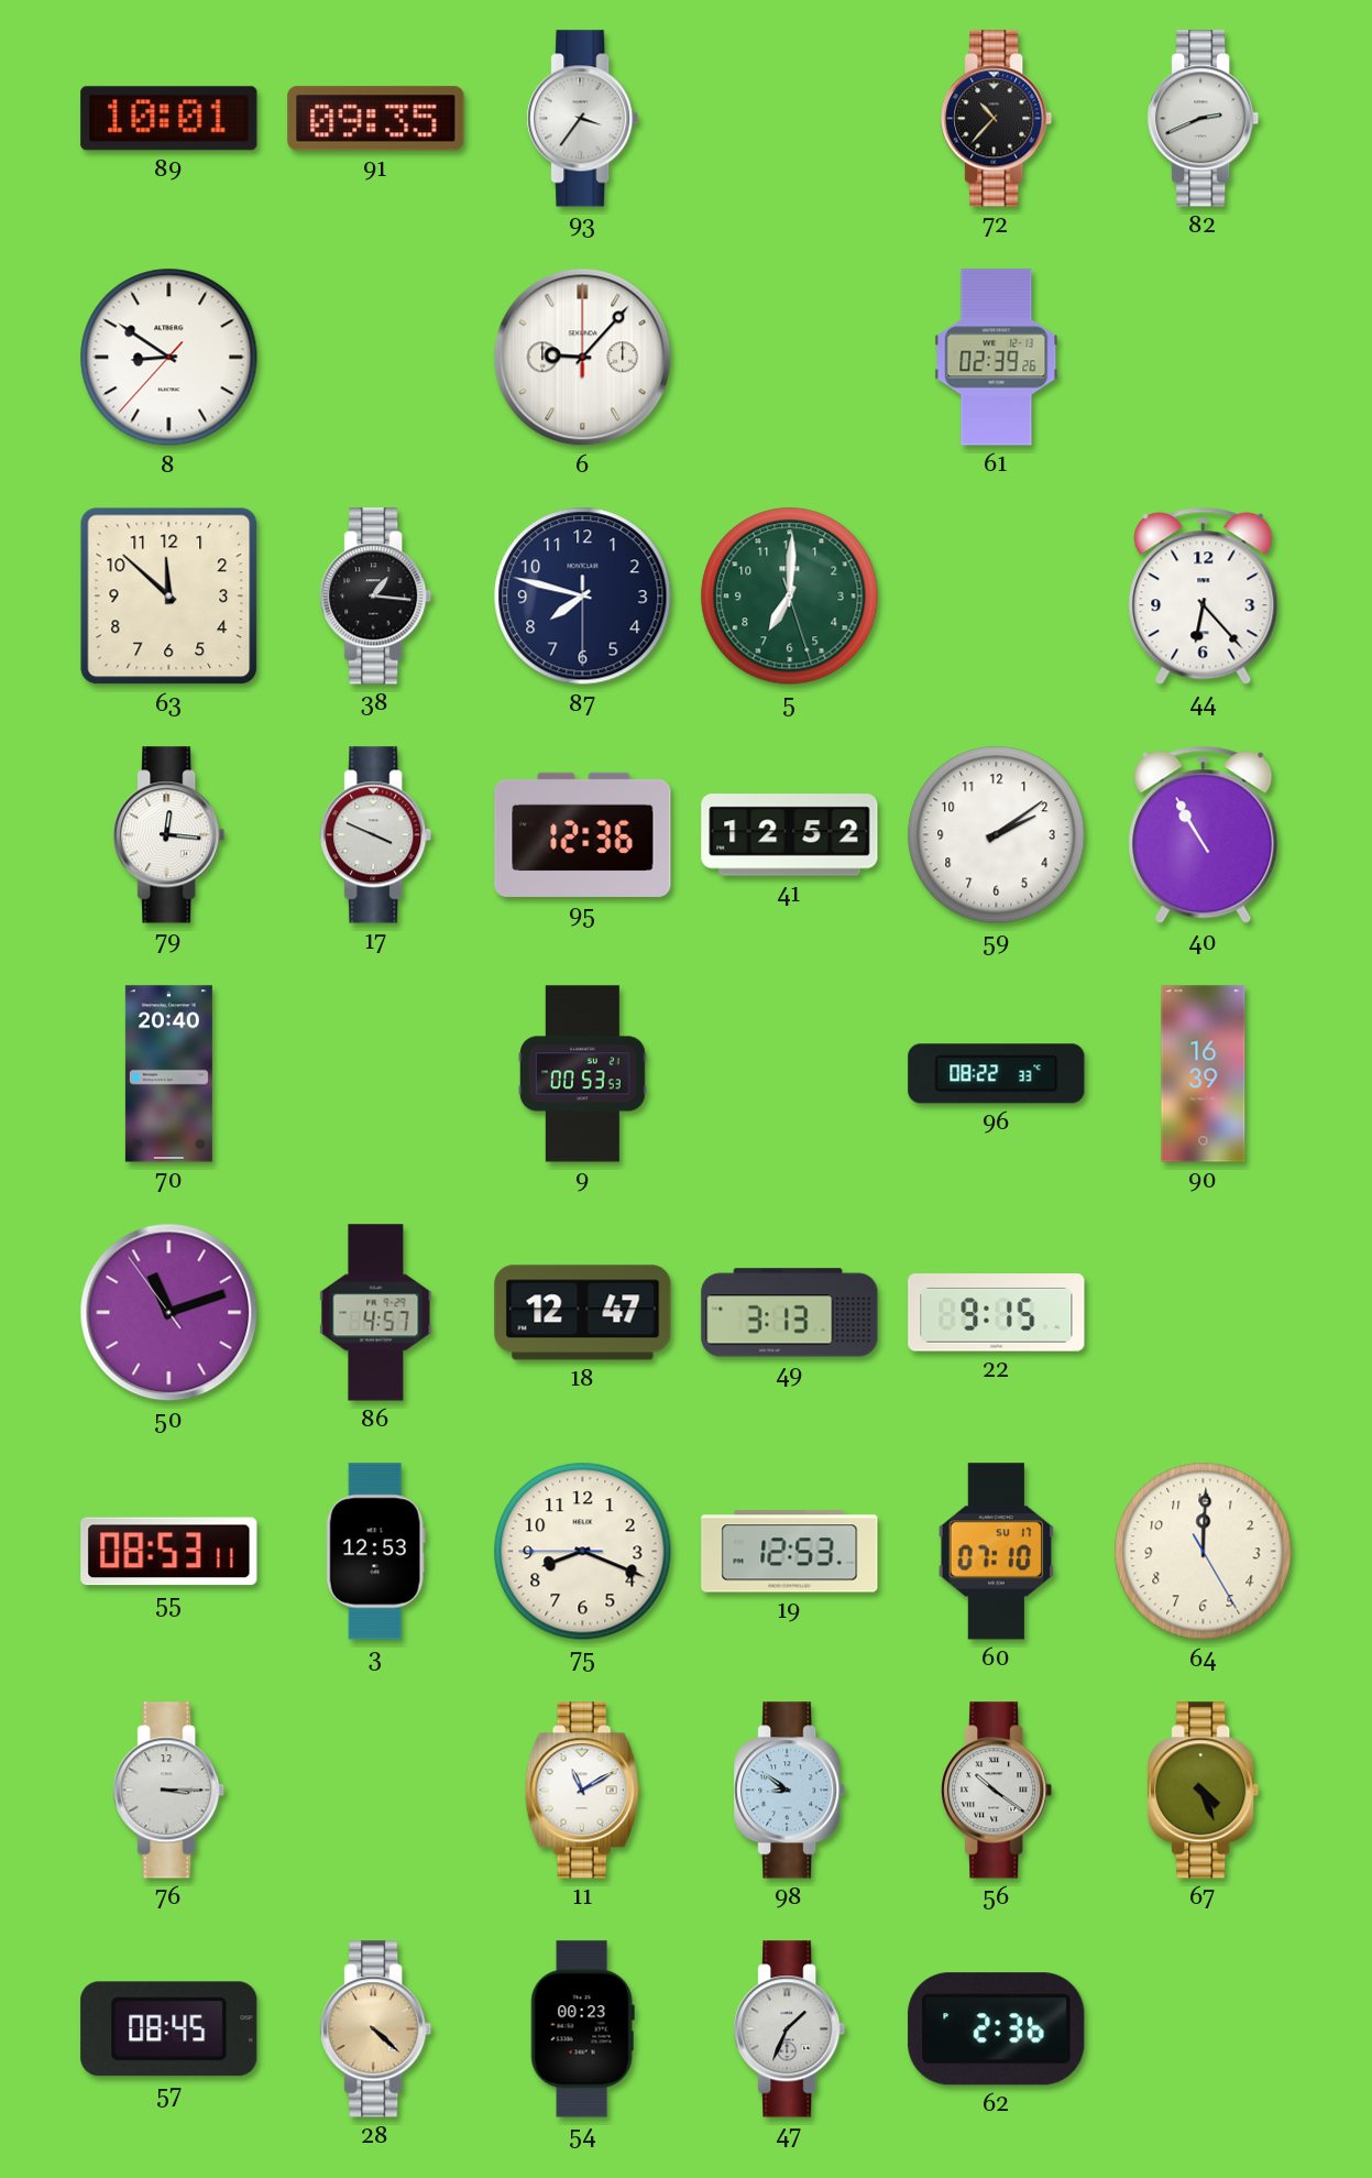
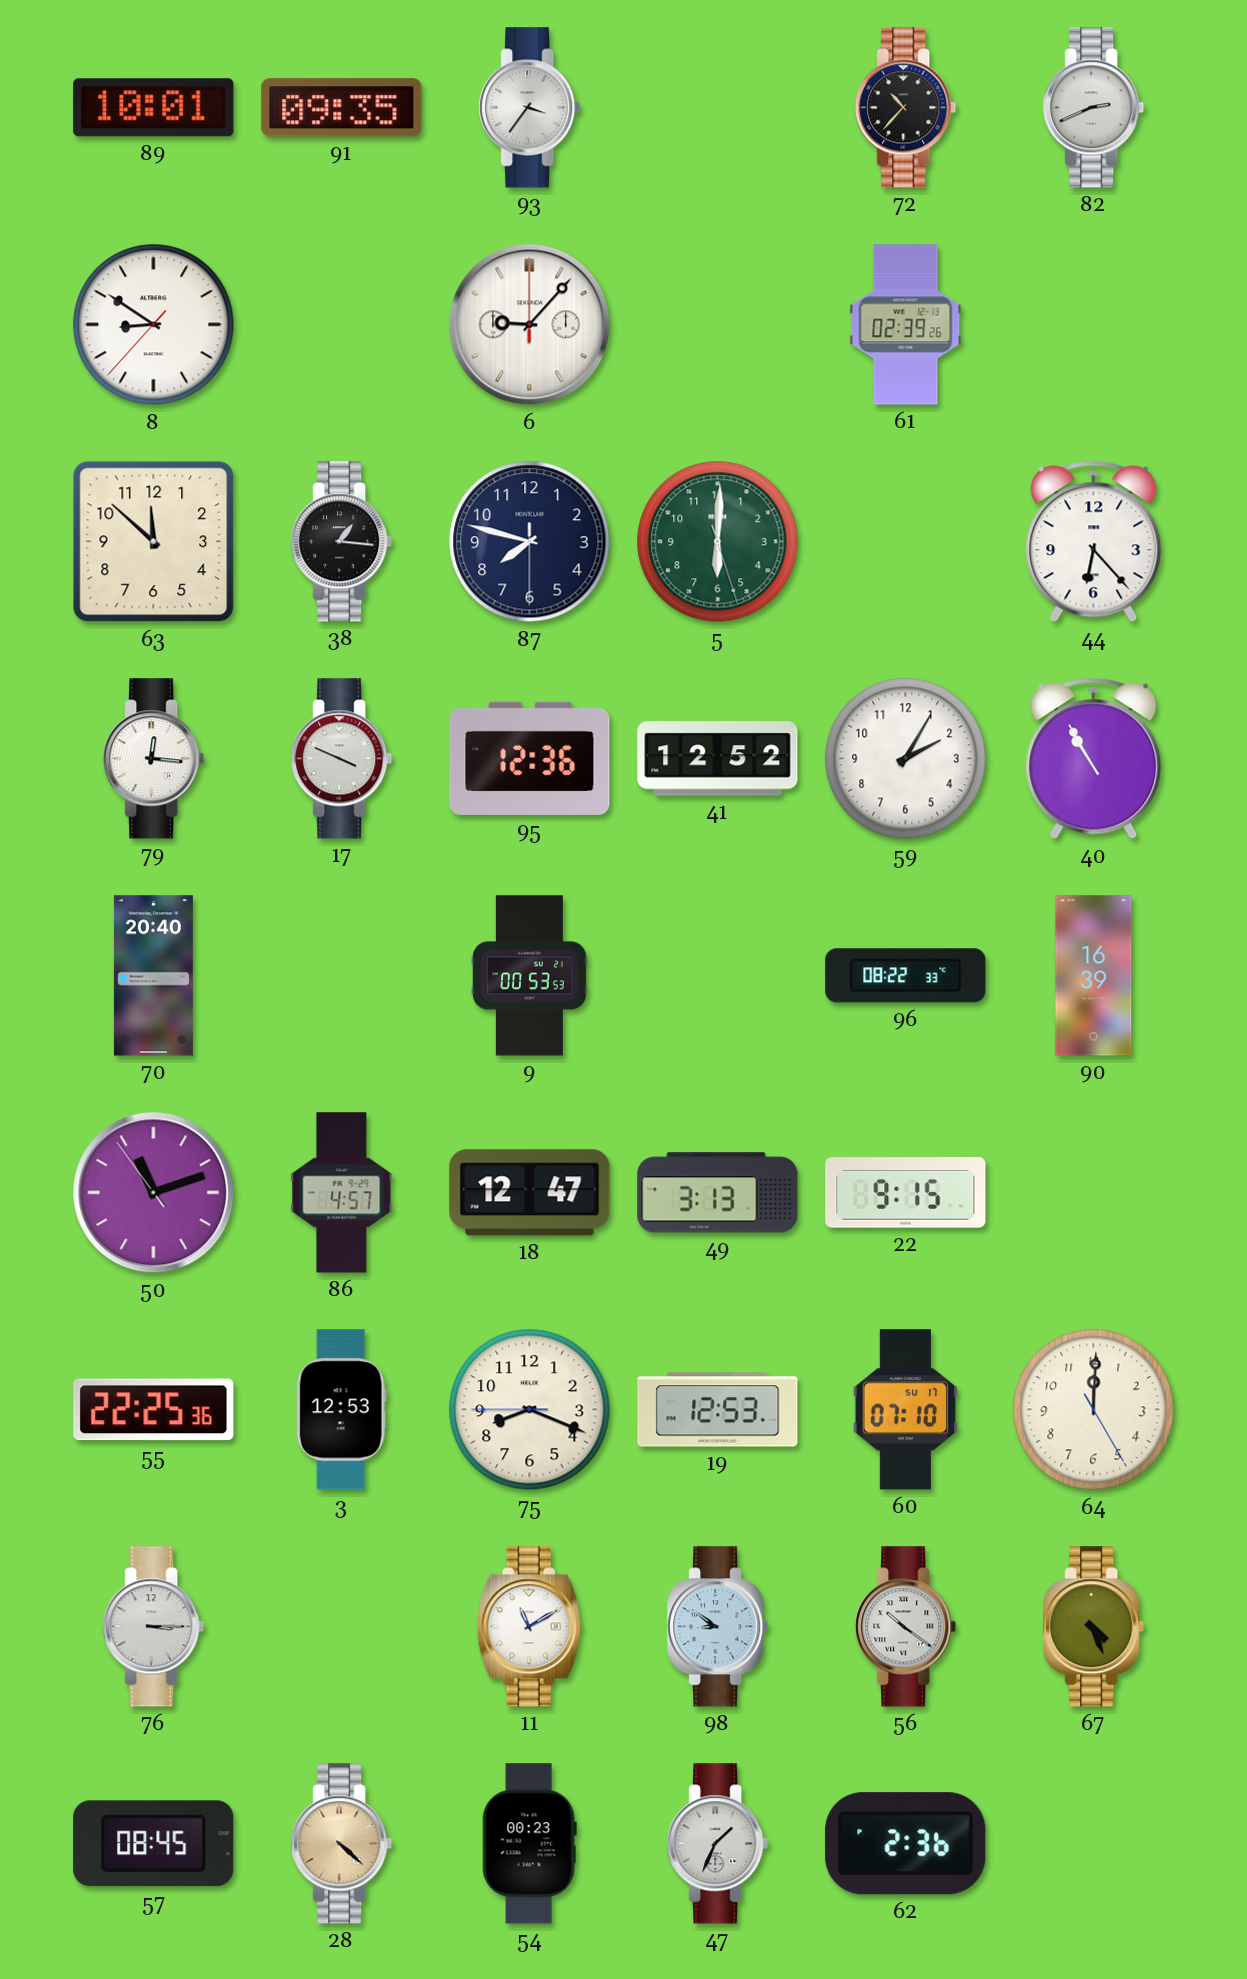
5: 7:00 -> 6:00
59: 2:09 -> 2:05
55: 08:53 -> 22:25
